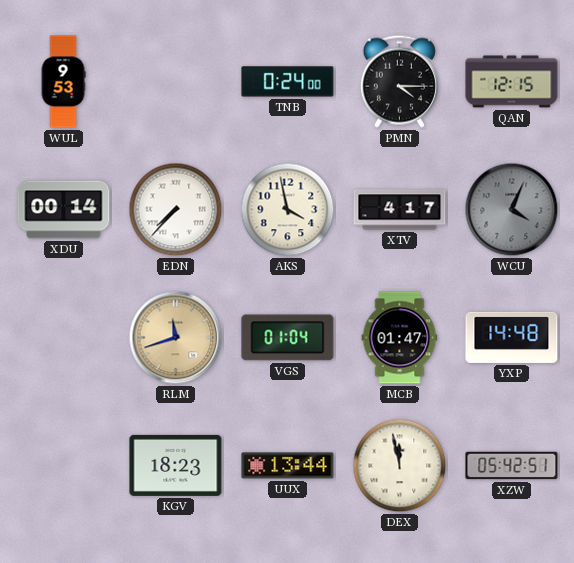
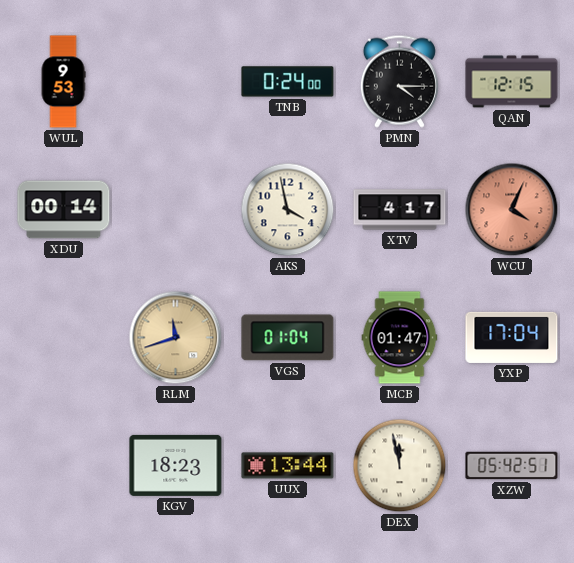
EDN: 7:37 -> none
WCU dial: grey -> salmon
YXP: 14:48 -> 17:04
